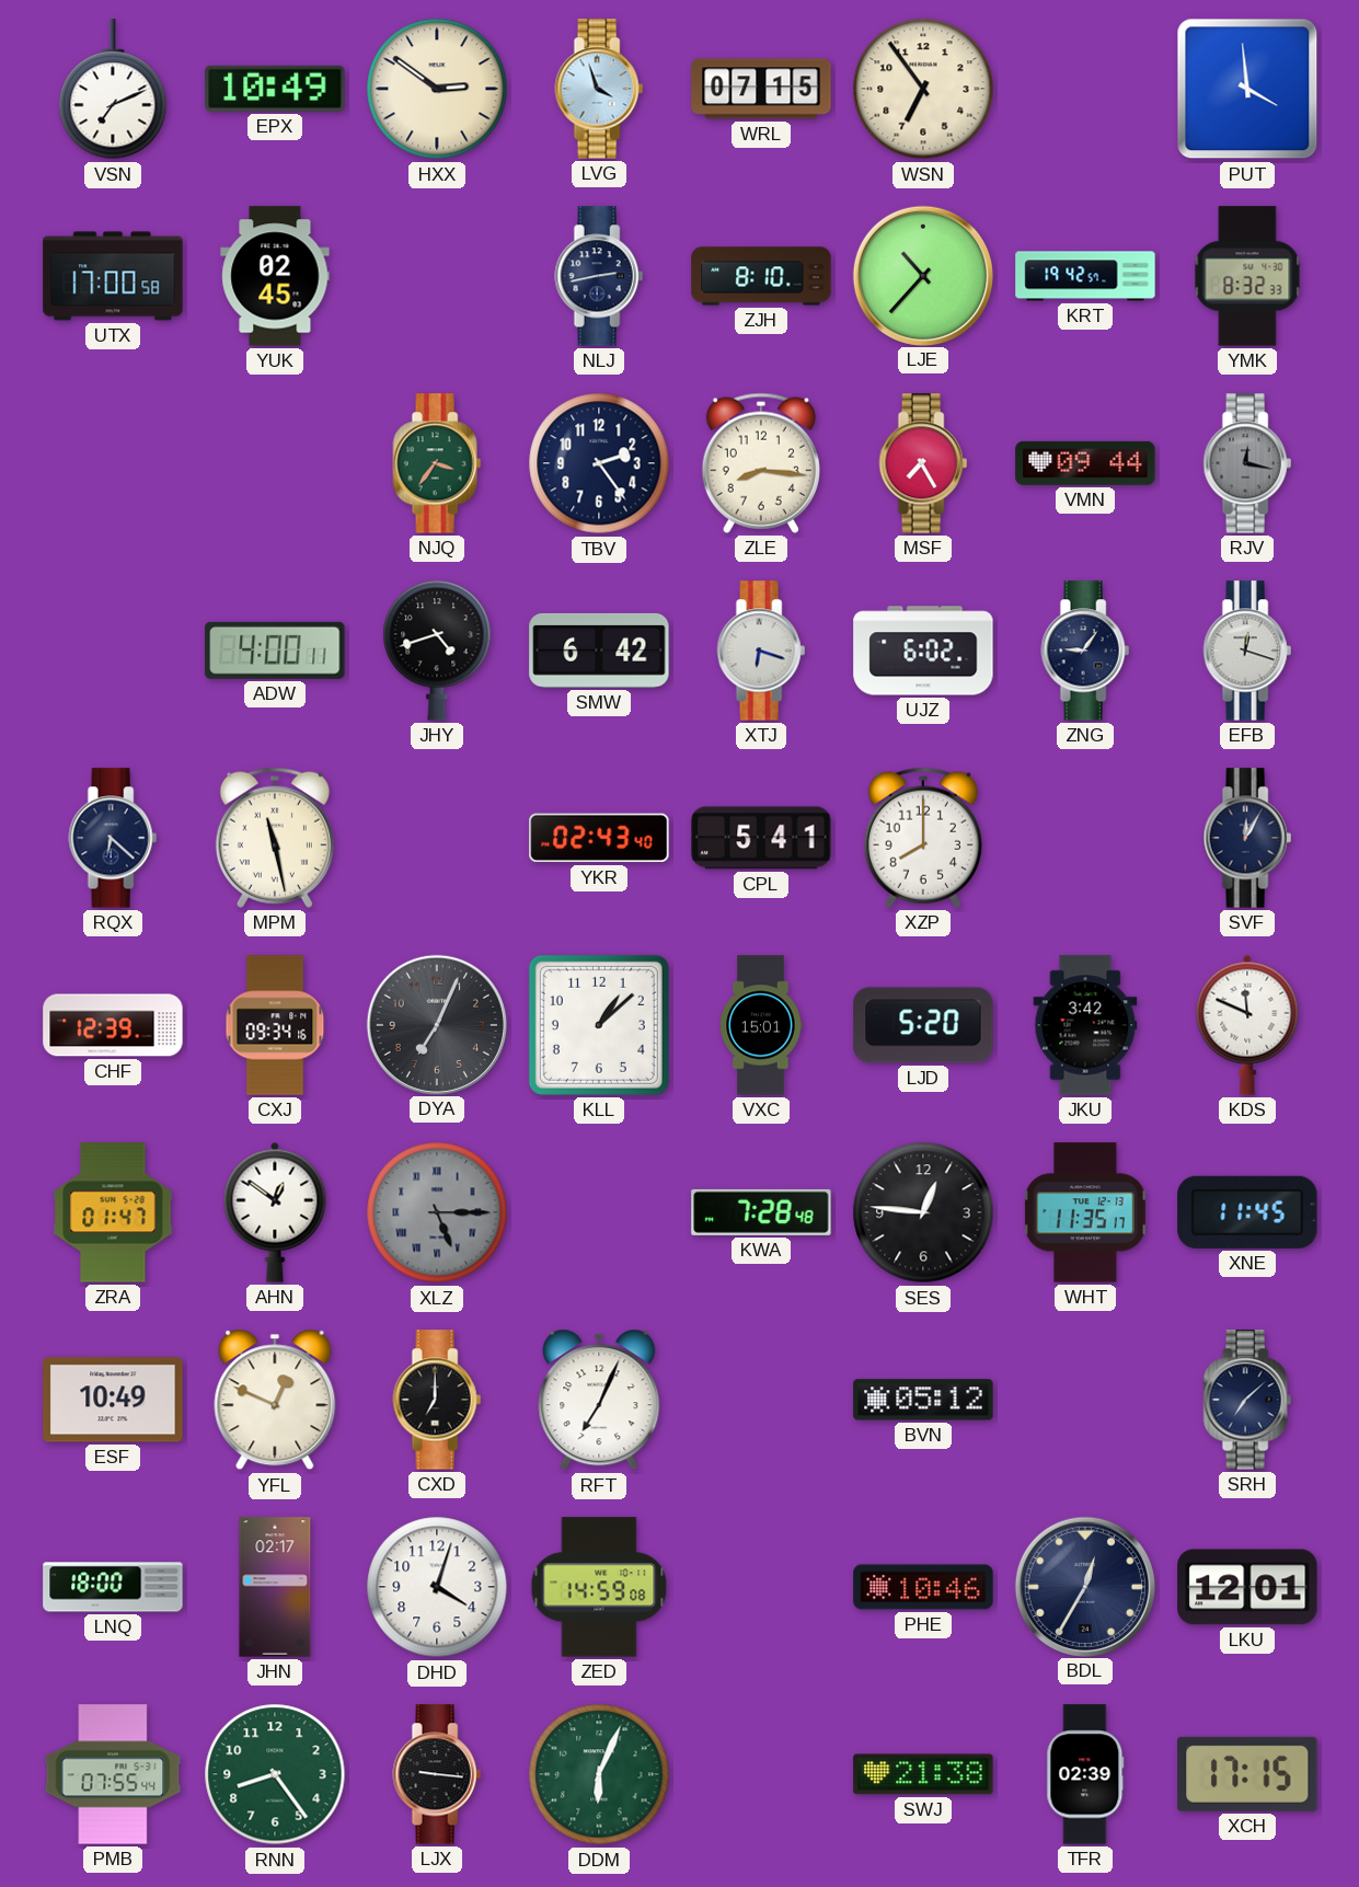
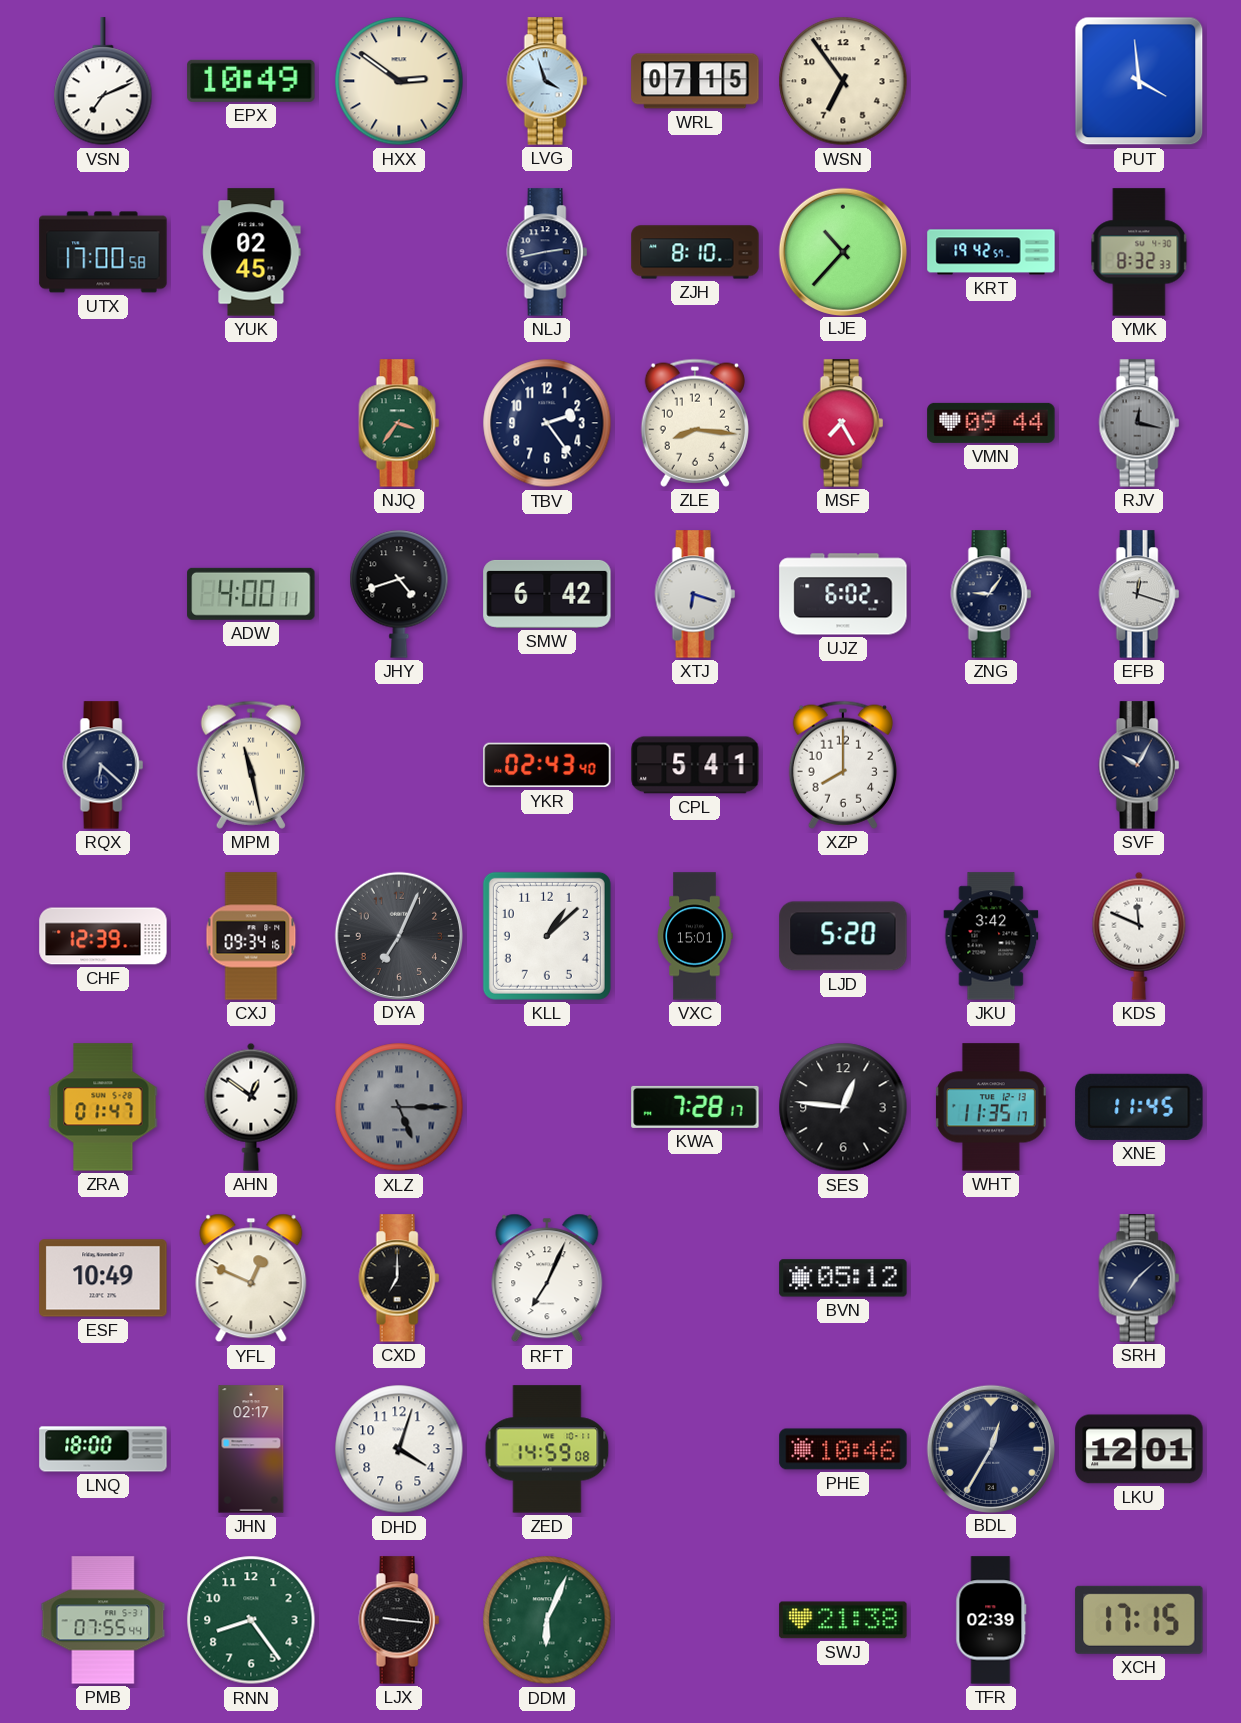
SVF: 12:05 -> 10:05
KWA: 7:28:48 -> 7:28:17
